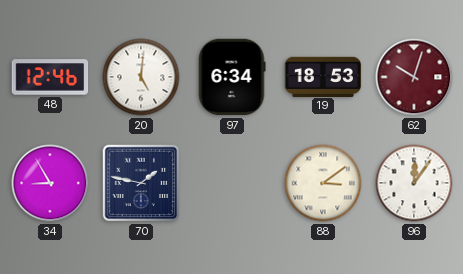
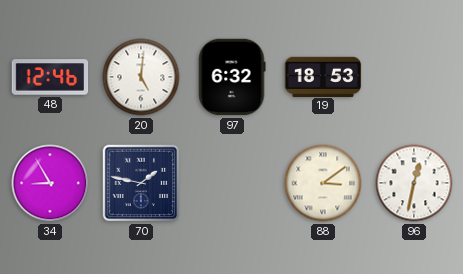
97: 6:34 -> 6:32
62: 10:03 -> none
96: 12:06 -> 12:32
